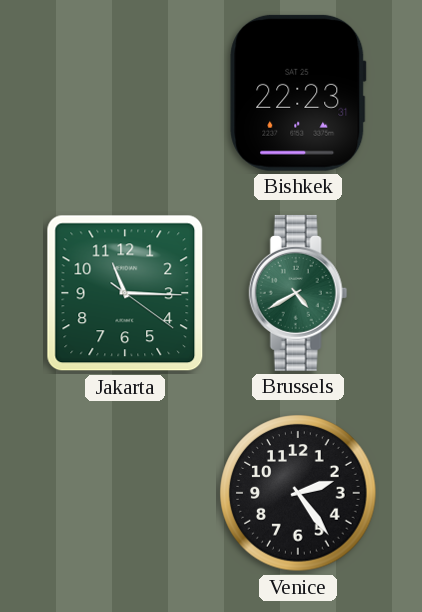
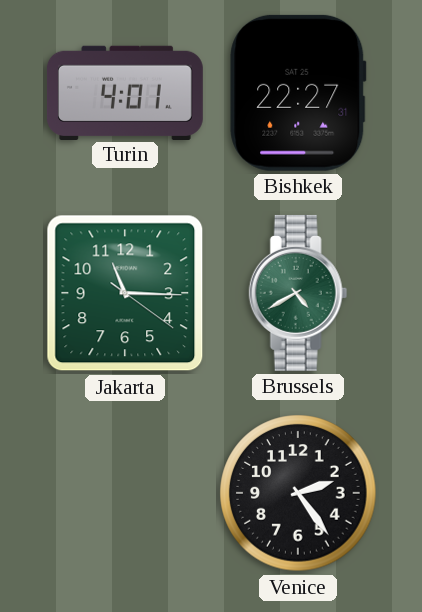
Turin: none -> 4:01
Bishkek: 22:23 -> 22:27
